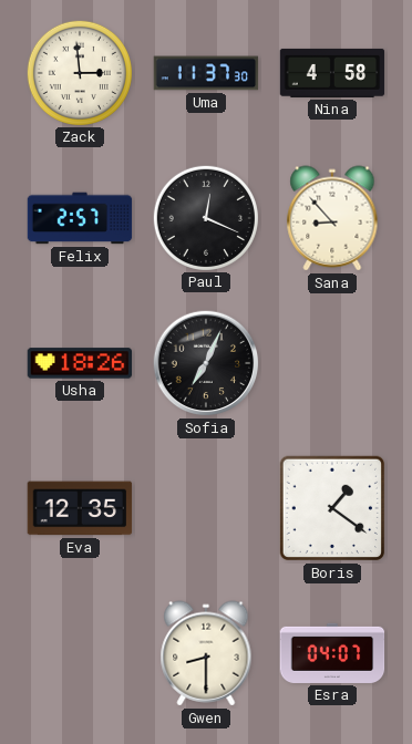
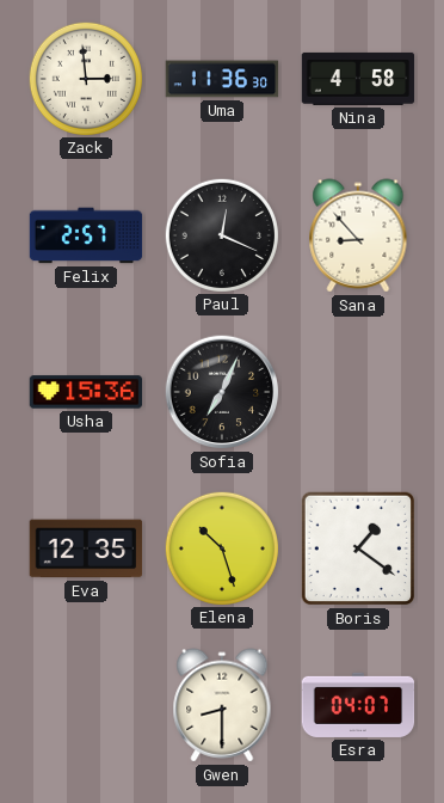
Uma: 11:37 -> 11:36
Usha: 18:26 -> 15:36
Elena: none -> 10:27
